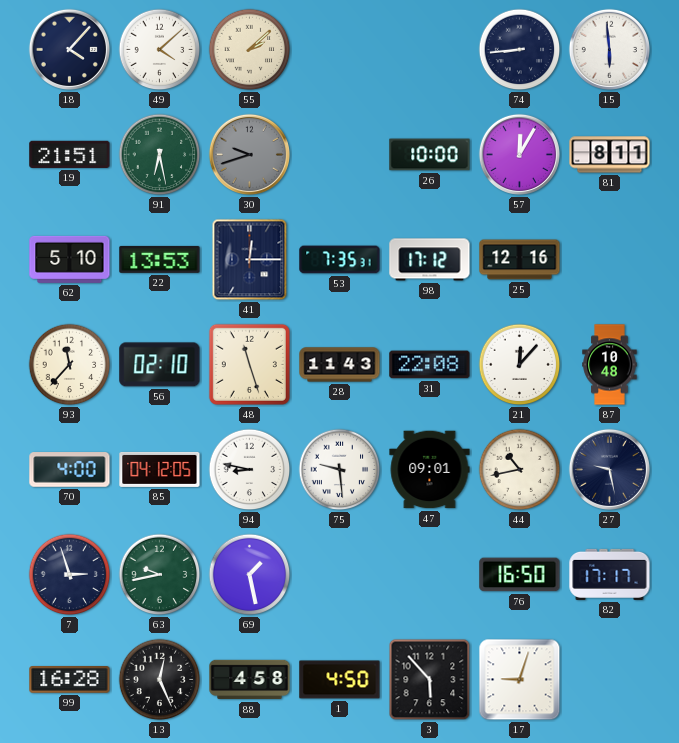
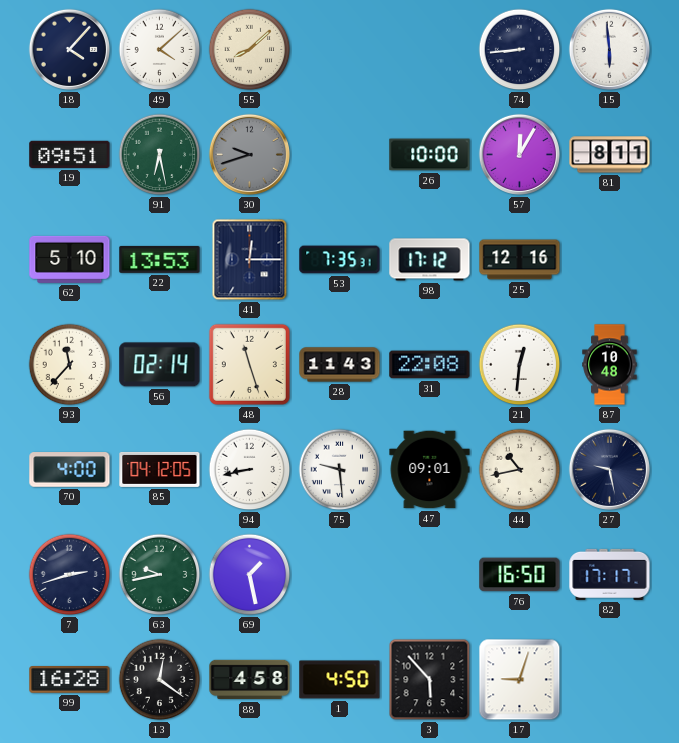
55: 2:08 -> 8:08
19: 21:51 -> 09:51
56: 02:10 -> 02:14
21: 12:07 -> 12:31
94: 8:47 -> 8:43
7: 2:57 -> 2:42
13: 12:26 -> 12:21
